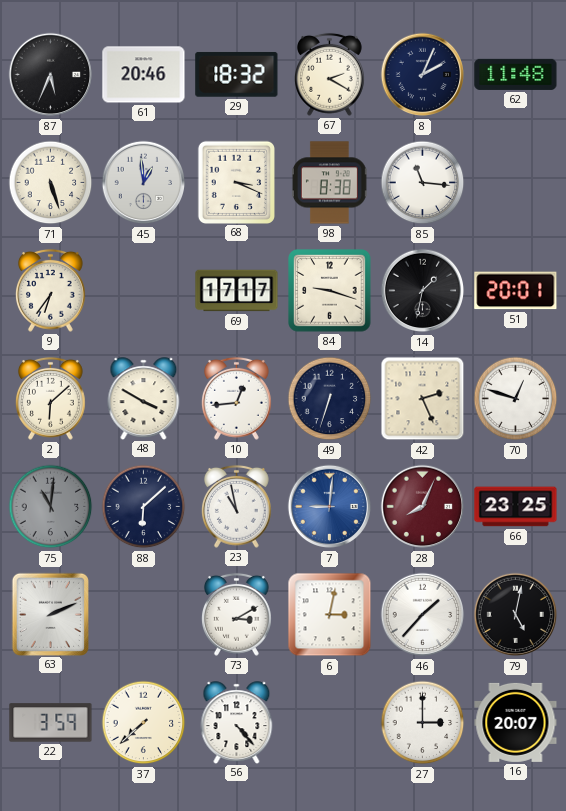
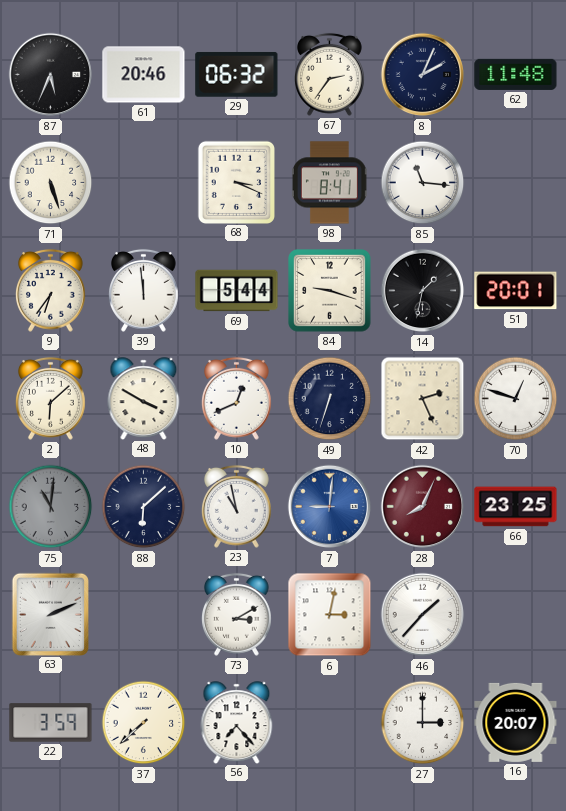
29: 18:32 -> 06:32
67: 2:20 -> 2:36
45: 12:59 -> none
98: 8:38 -> 8:41
39: none -> 11:59
69: 17:17 -> 5:44
10: 12:44 -> 12:41
79: 5:02 -> none
56: 4:23 -> 7:23
